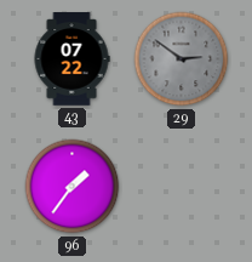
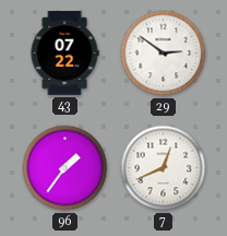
29 dial: grey -> white
7: none -> 12:41
